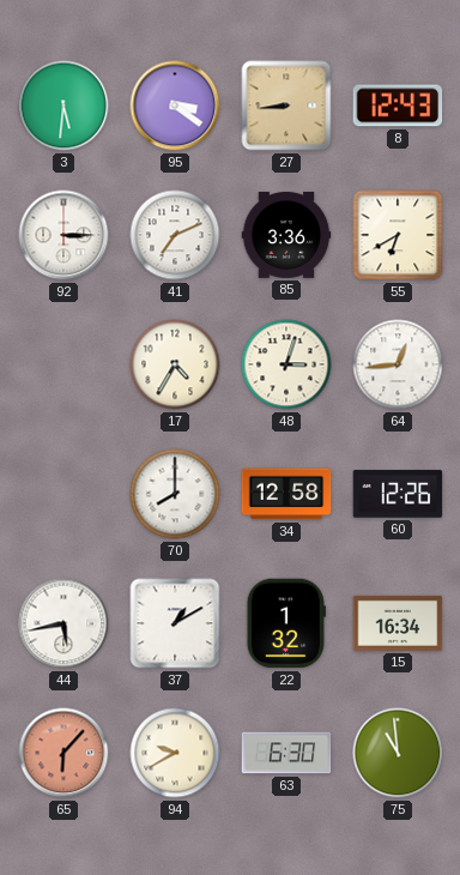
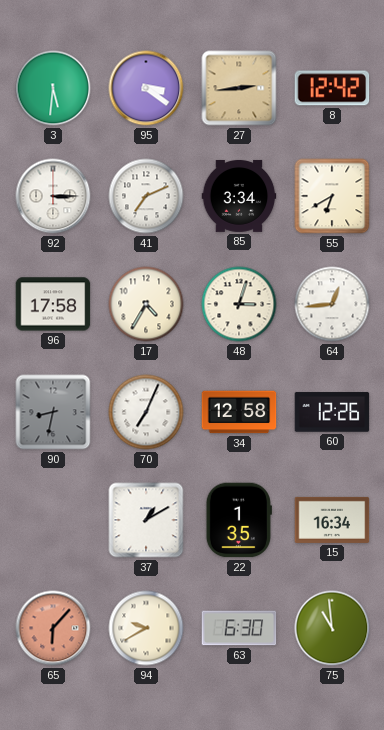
27: 8:44 -> 2:44
8: 12:43 -> 12:42
85: 3:36 -> 3:34
96: none -> 17:58
90: none -> 8:32
70: 8:00 -> 7:04
44: 5:43 -> none
22: 1:32 -> 1:35
